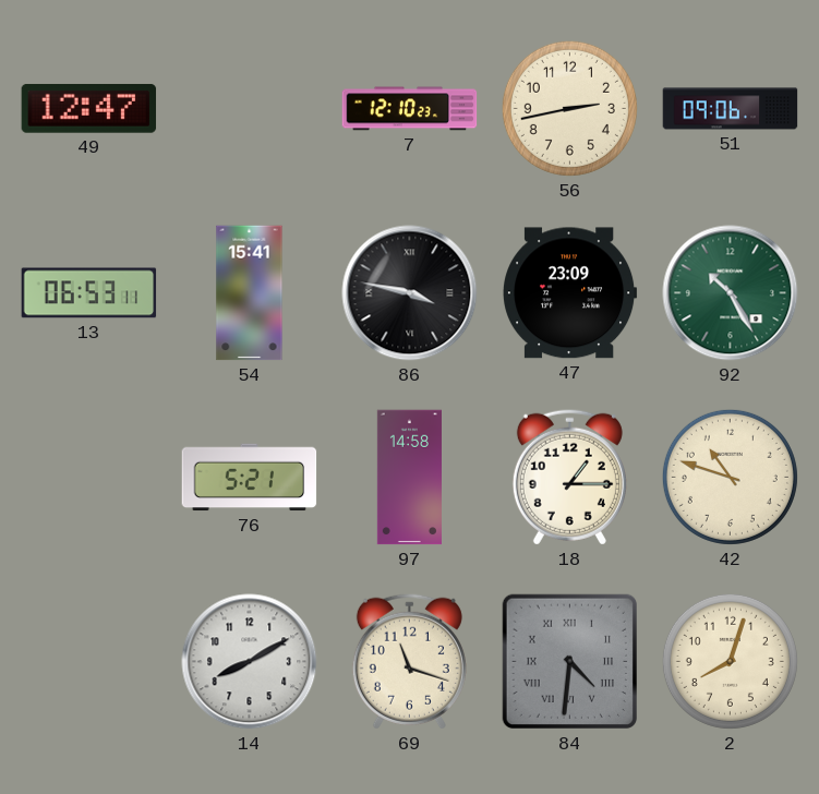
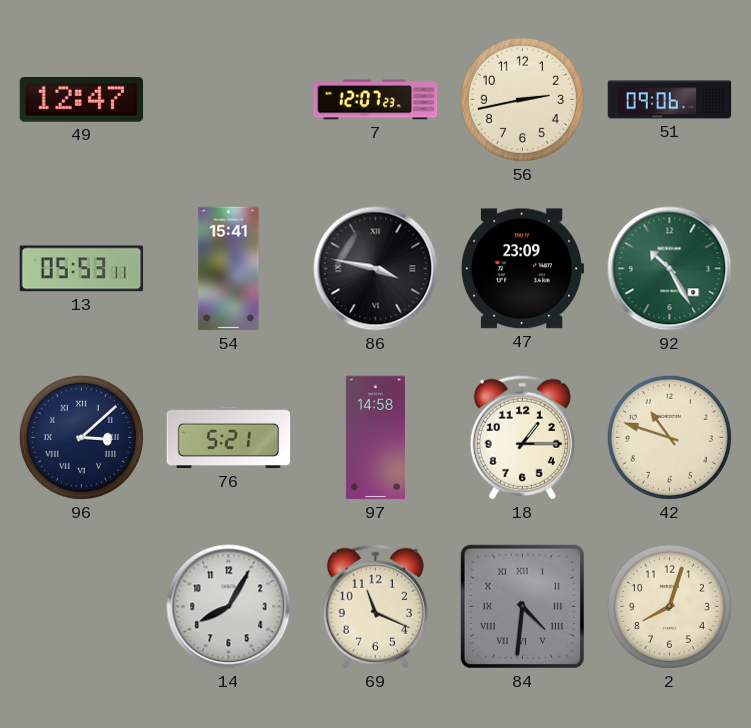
7: 12:10 -> 12:07
13: 06:53 -> 05:53
96: none -> 3:08
14: 8:10 -> 8:05
69: 11:18 -> 11:19
